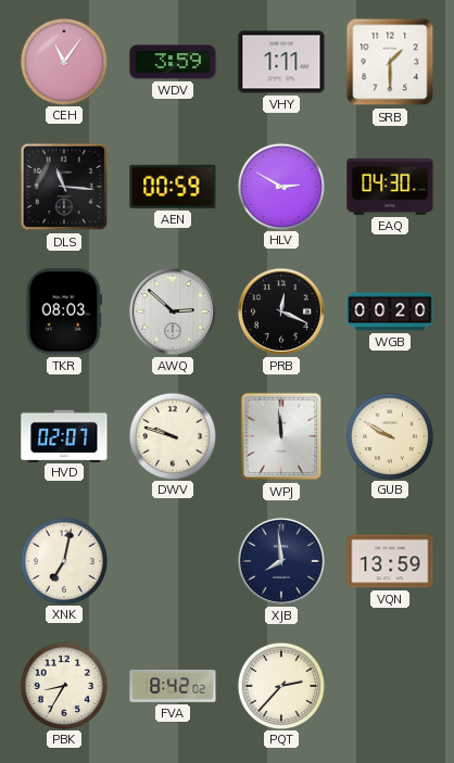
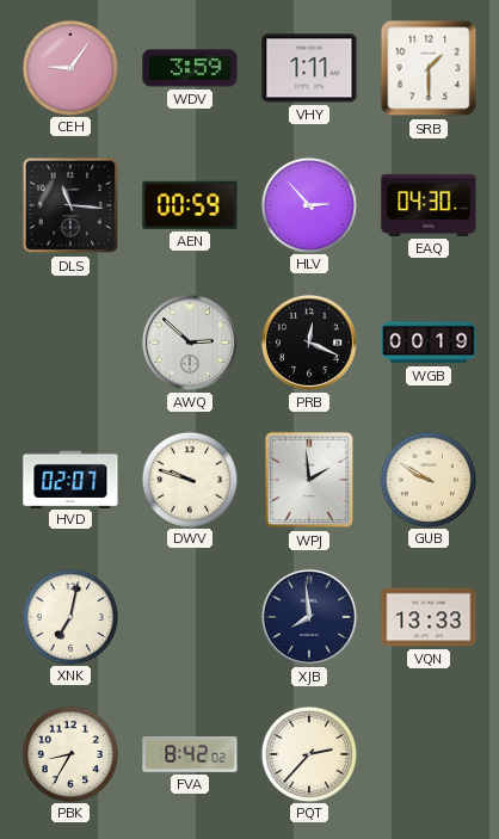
CEH: 11:06 -> 9:06
HLV: 2:50 -> 2:53
TKR: 08:03 -> none
WGB: 00:20 -> 00:19
WPJ: 11:59 -> 1:59
VQN: 13:59 -> 13:33
